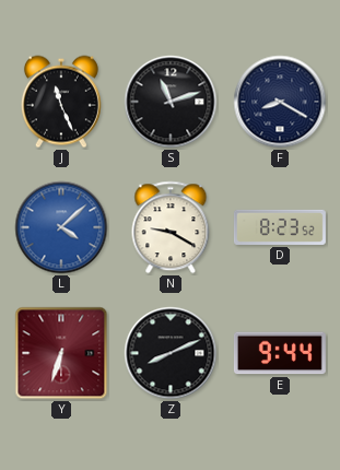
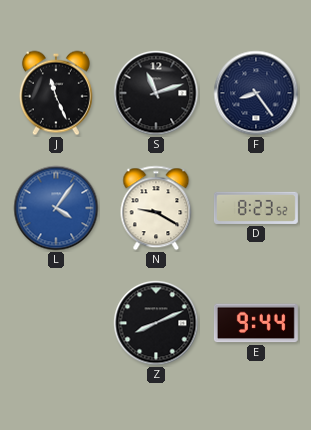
F: 8:20 -> 8:24
L: 4:08 -> 4:06
Y: 6:33 -> none
